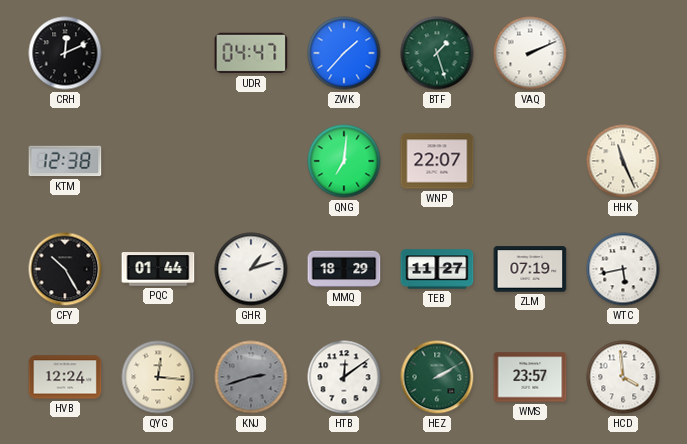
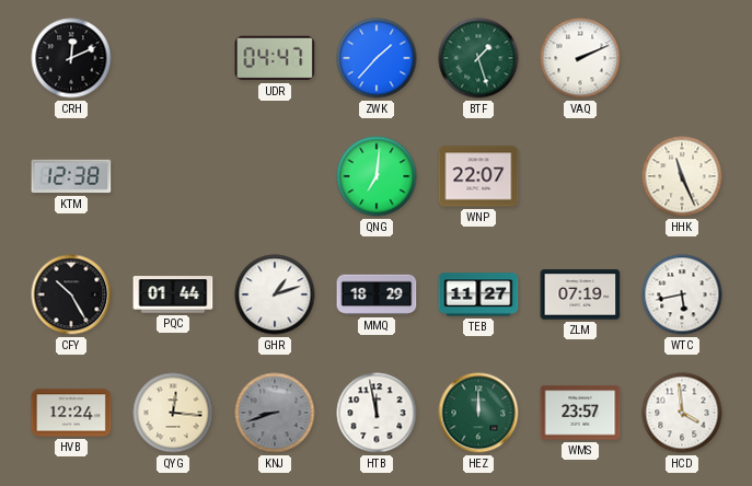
KNJ: 2:42 -> 8:42
HTB: 12:09 -> 11:58
HEZ: 2:10 -> 12:00
